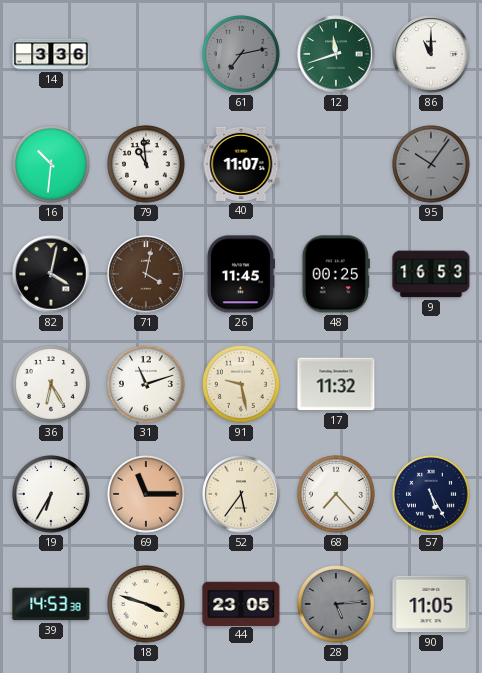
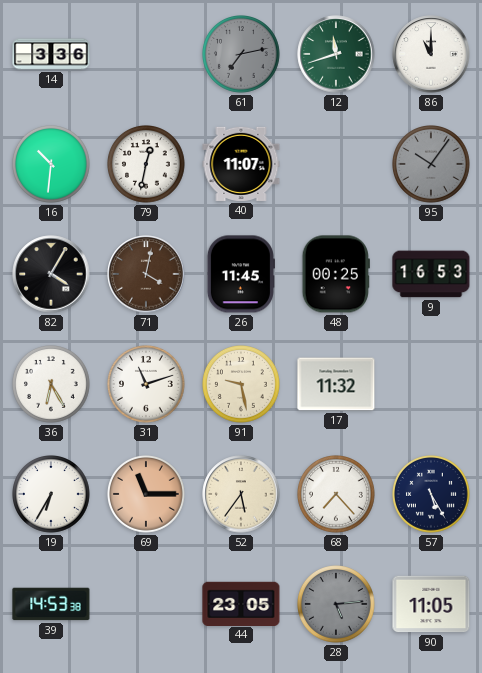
79: 10:59 -> 12:32
82: 4:02 -> 4:05
18: 3:48 -> none
